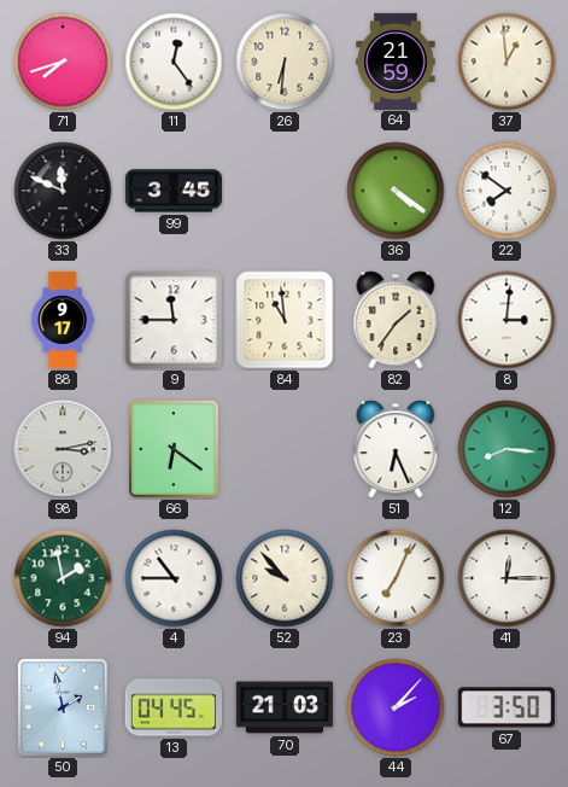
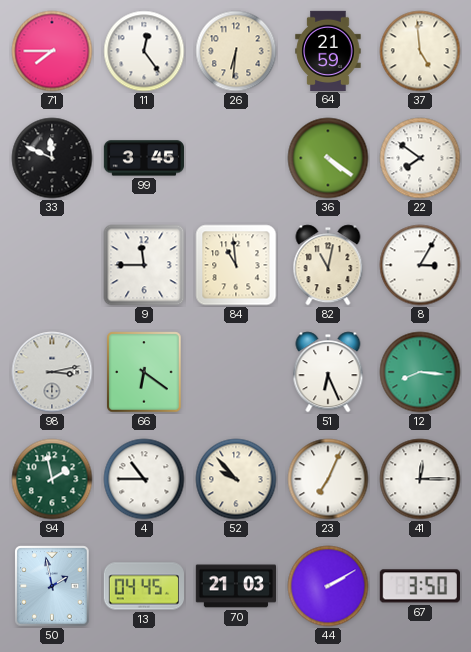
71: 7:42 -> 7:45
37: 12:59 -> 4:59
88: 9:17 -> none
82: 1:36 -> 11:02
8: 3:01 -> 3:05
44: 2:07 -> 2:10
